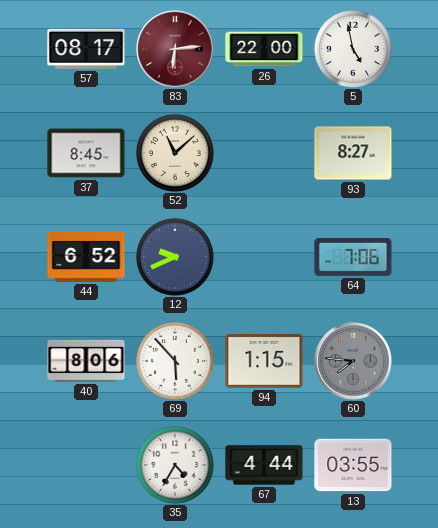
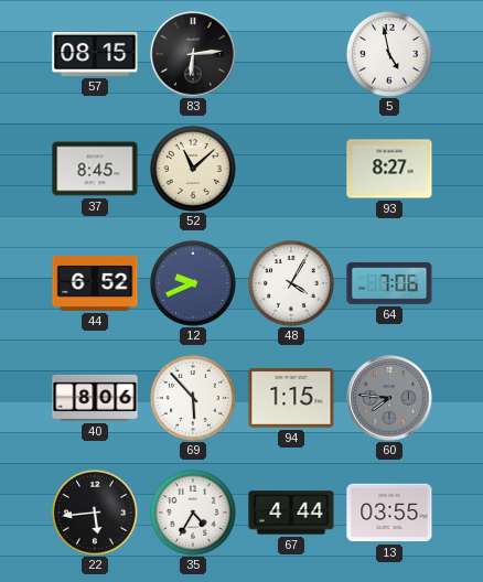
57: 08:17 -> 08:15
83 dial: burgundy -> black
26: 22:00 -> none
48: none -> 4:05
22: none -> 5:44
